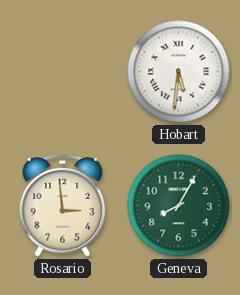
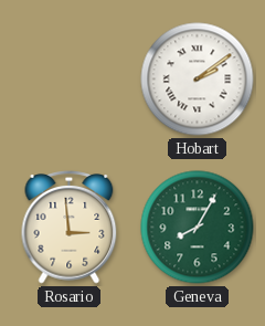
Hobart: 5:31 -> 2:09
